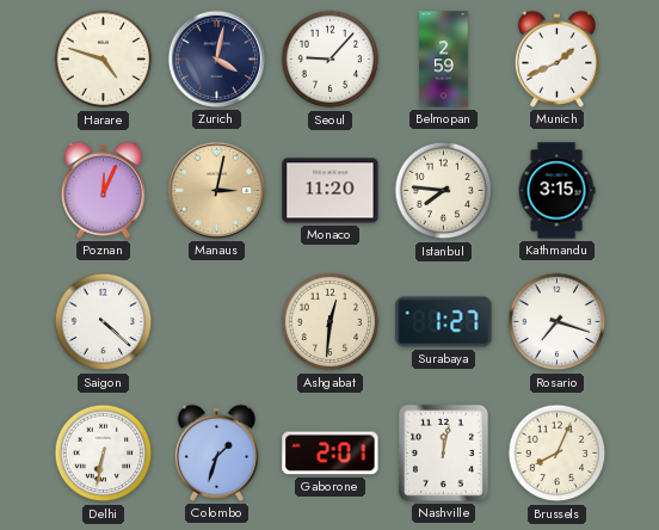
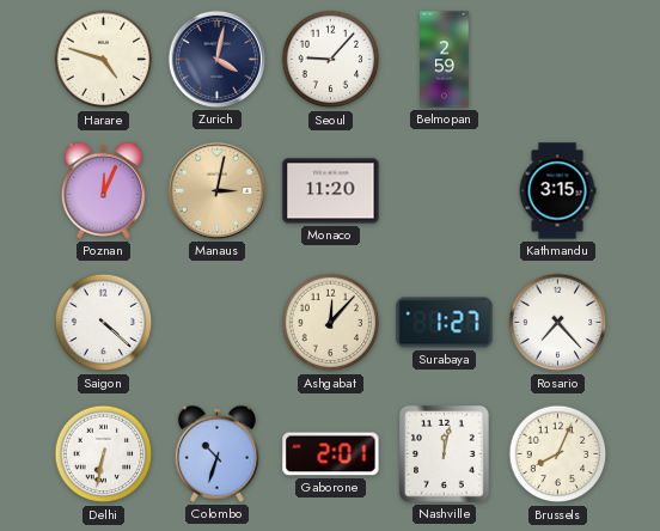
Munich: 1:41 -> none
Istanbul: 7:46 -> none
Ashgabat: 12:31 -> 12:07
Rosario: 7:18 -> 7:23
Colombo: 1:33 -> 10:33
